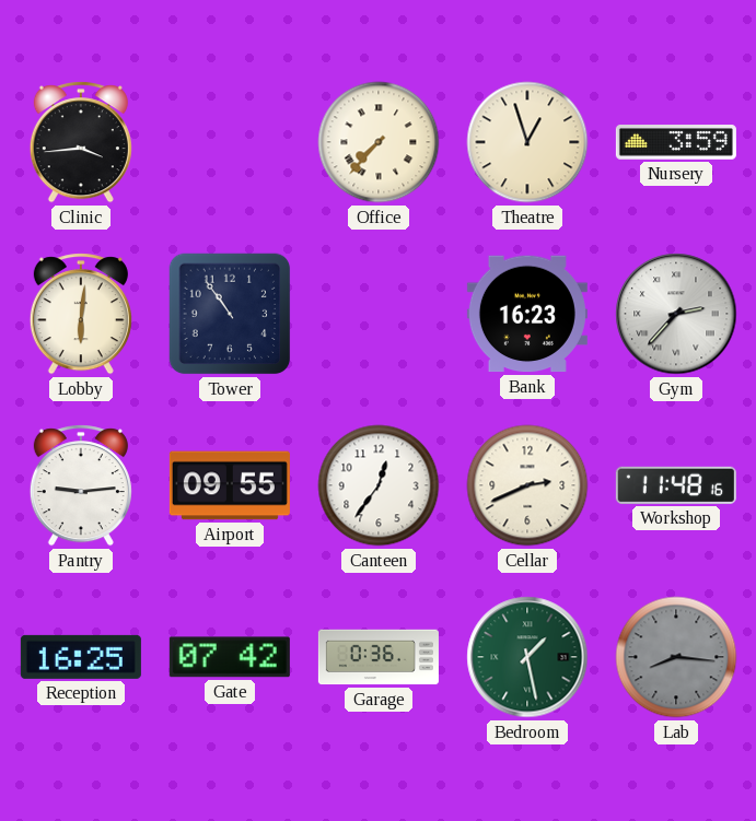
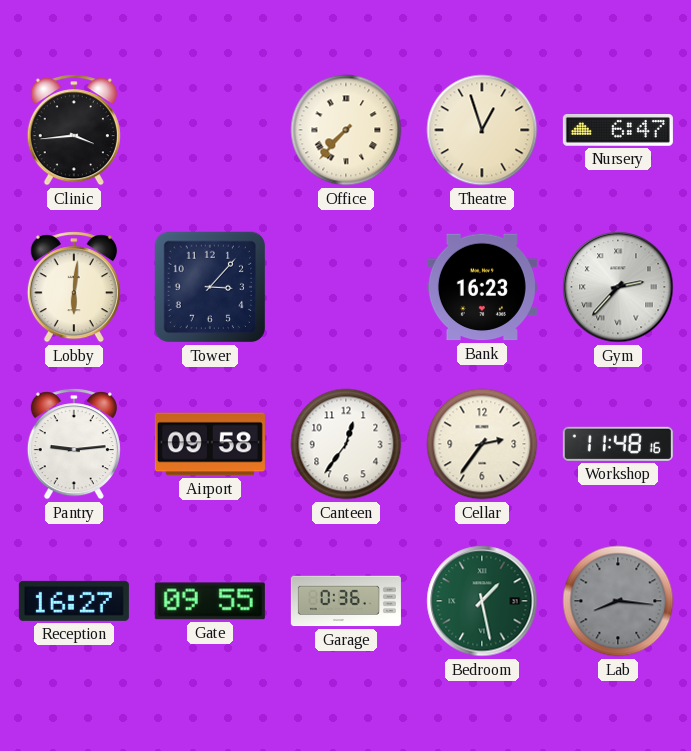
Nursery: 3:59 -> 6:47
Tower: 10:54 -> 3:07
Airport: 09:55 -> 09:58
Cellar: 2:41 -> 2:36
Reception: 16:25 -> 16:27
Gate: 07:42 -> 09:55
